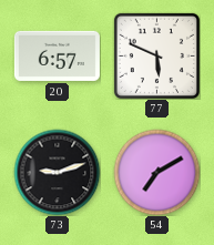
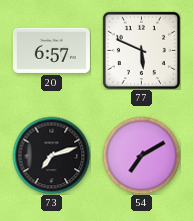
73: 9:12 -> 7:12
